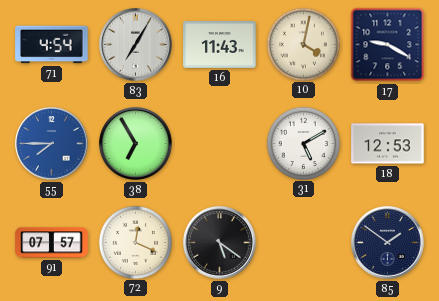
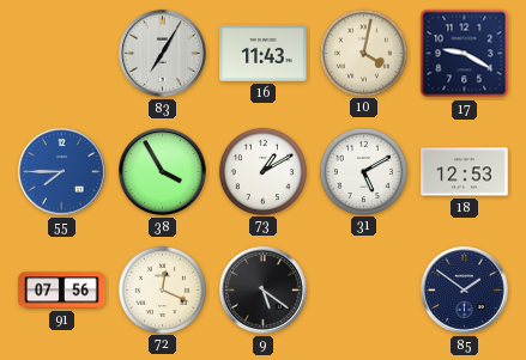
71: 4:54 -> none
38: 6:55 -> 3:55
73: none -> 1:10
91: 07:57 -> 07:56
